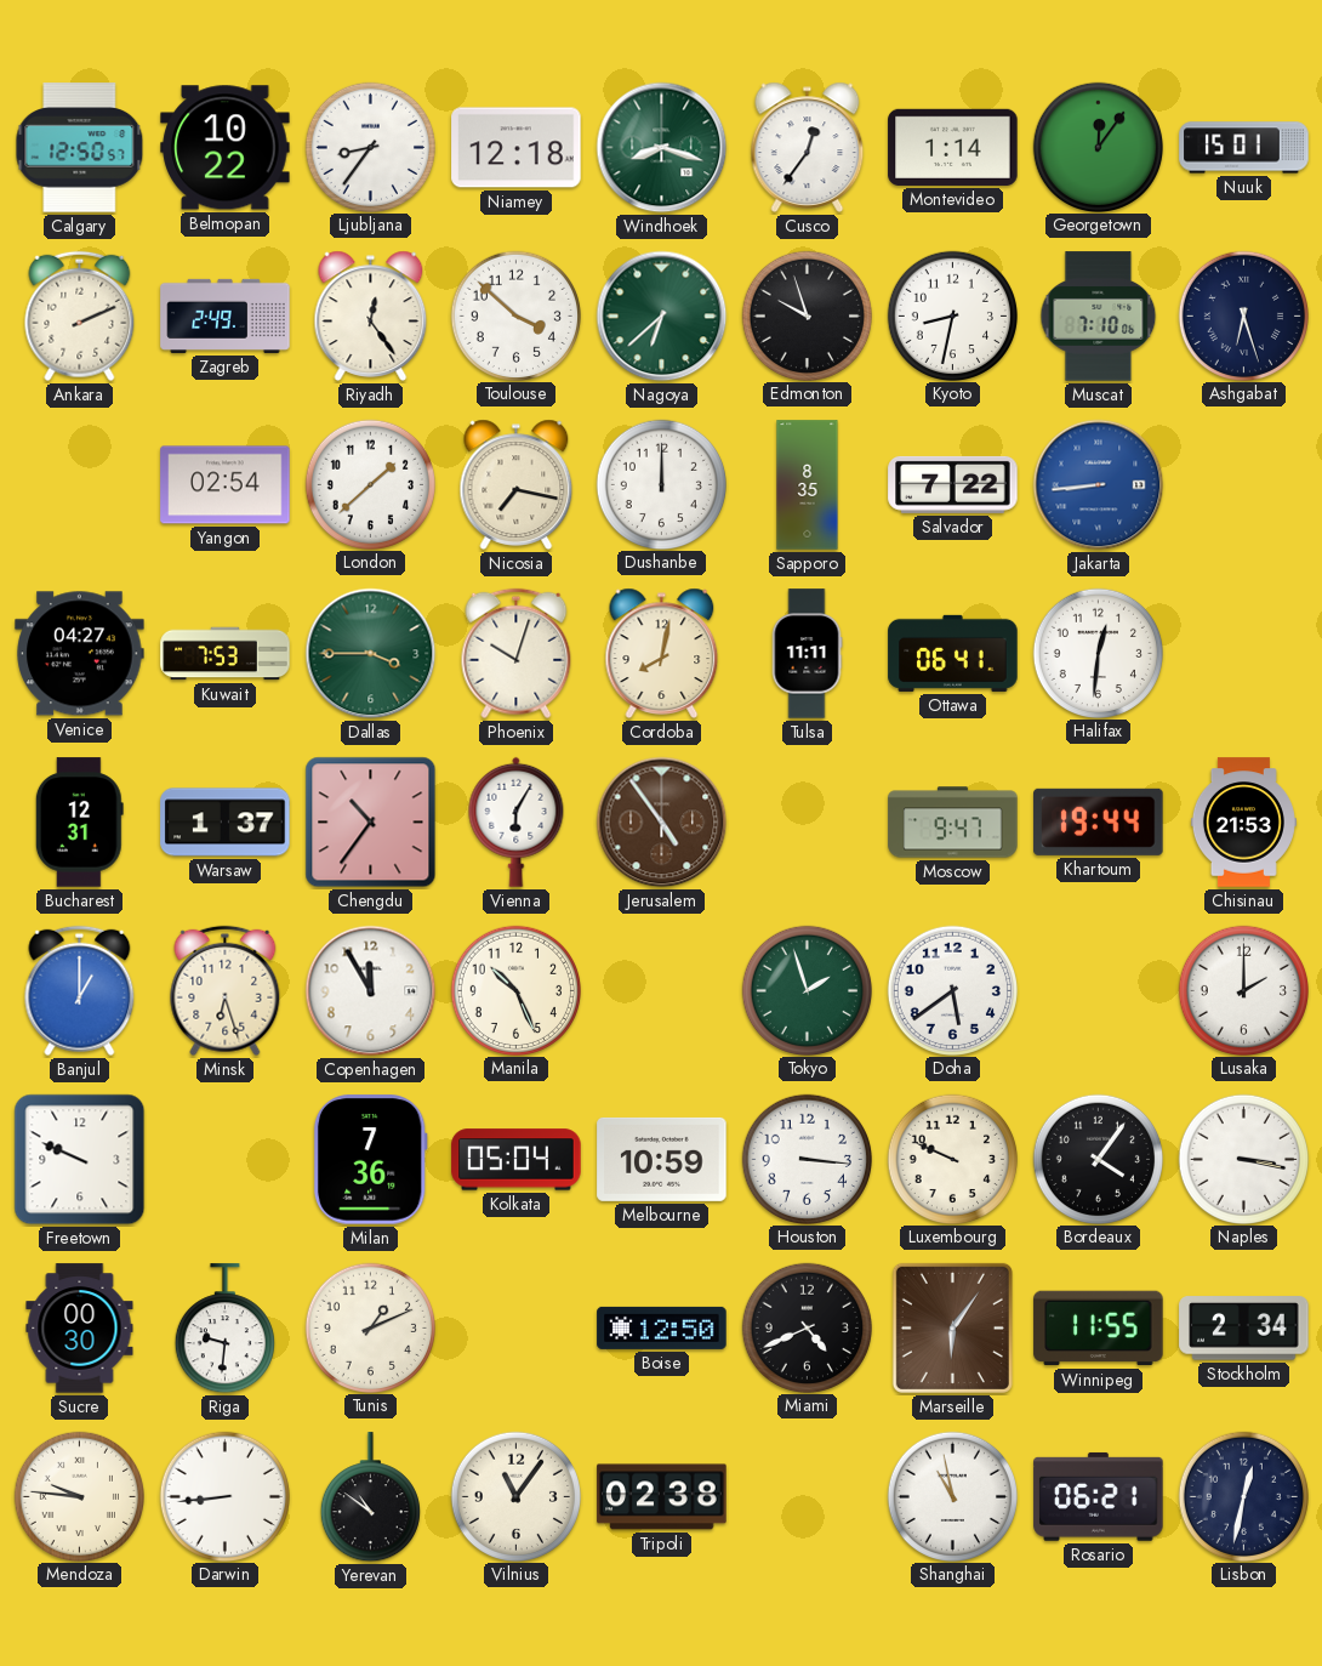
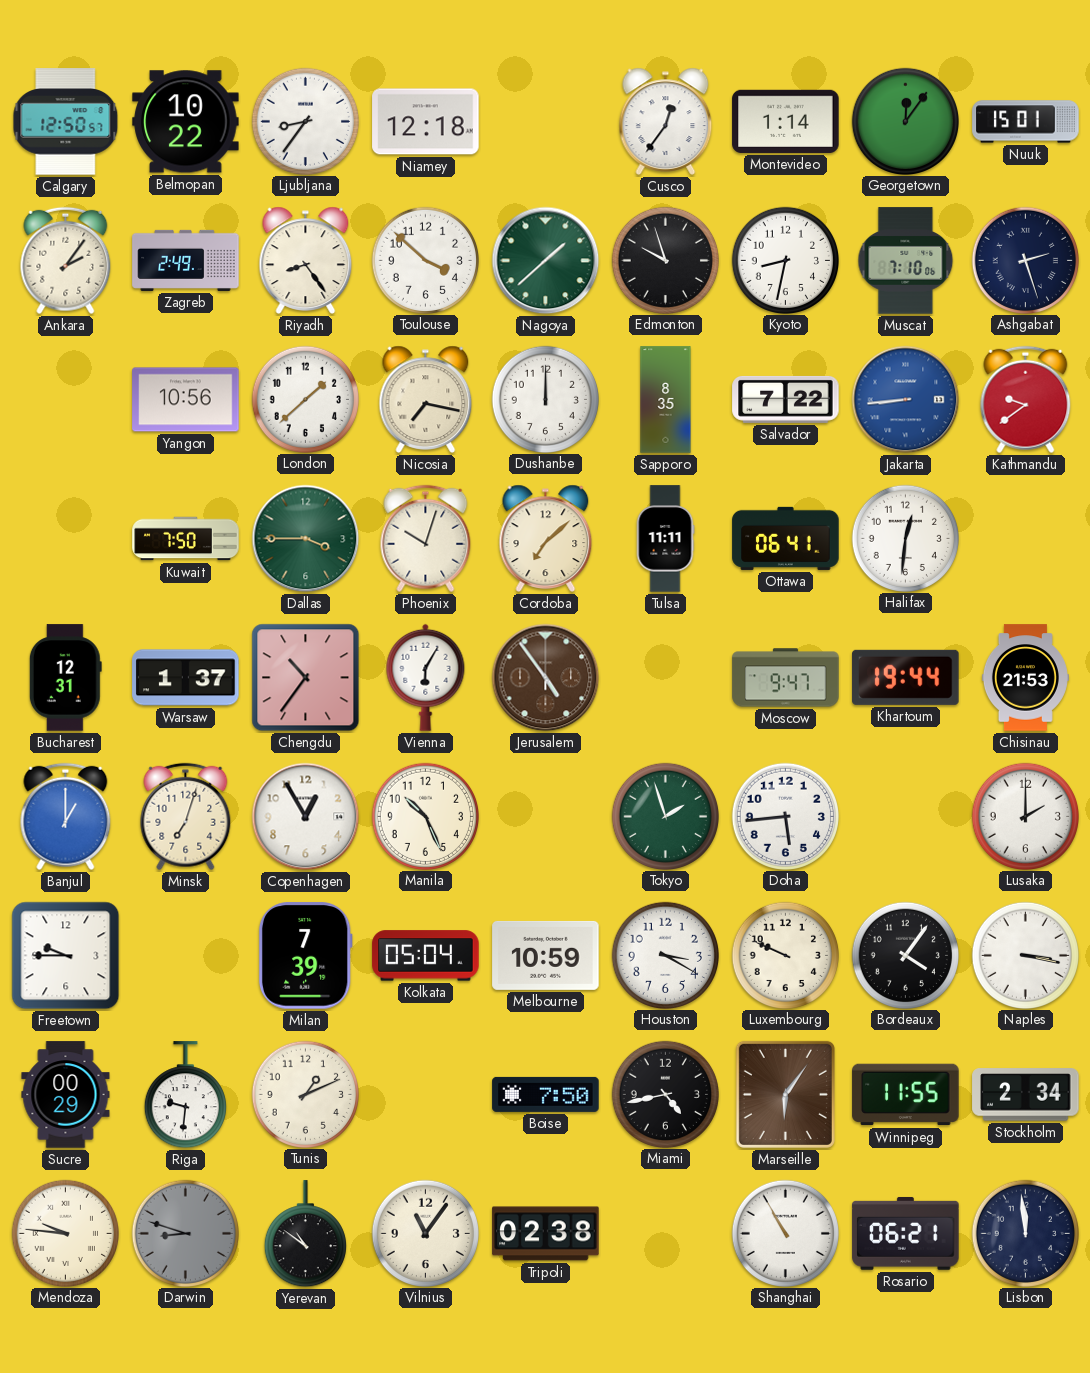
Windhoek: 8:18 -> none
Ankara: 2:11 -> 2:06
Riyadh: 12:24 -> 8:24
Nagoya: 6:38 -> 1:38
Ashgabat: 6:27 -> 2:27
Yangon: 02:54 -> 10:56
Kathmandu: none -> 9:39
Venice: 04:27 -> none
Kuwait: 7:53 -> 7:50
Cordoba: 8:02 -> 7:08
Minsk: 6:27 -> 7:03
Copenhagen: 11:55 -> 12:55
Doha: 5:39 -> 5:44
Freetown: 9:49 -> 9:45
Milan: 7:36 -> 7:39
Houston: 3:16 -> 3:20
Sucre: 00:30 -> 00:29
Boise: 12:50 -> 7:50
Miami: 4:41 -> 4:43
Darwin: 8:44 -> 8:48
Darwin dial: white -> grey
Shanghai: 10:58 -> 10:55
Lisbon: 12:32 -> 11:59
